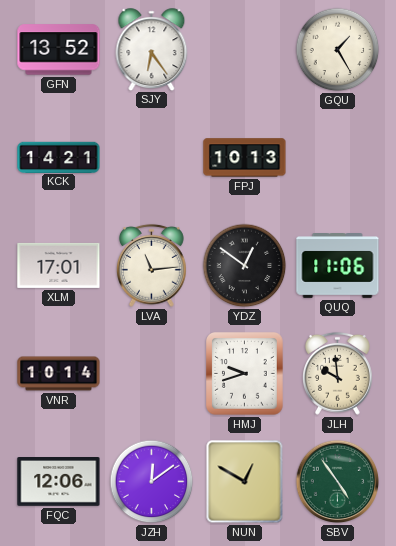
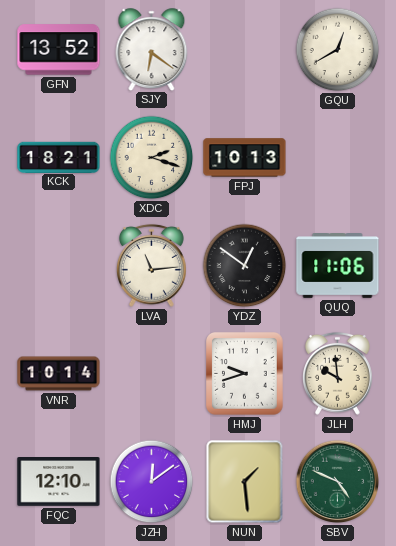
SJY: 6:24 -> 6:21
GQU: 1:25 -> 12:40
KCK: 14:21 -> 18:21
XDC: none -> 2:18
XLM: 17:01 -> none
FQC: 12:06 -> 12:10
NUN: 12:50 -> 1:29
SBV: 4:54 -> 4:49
